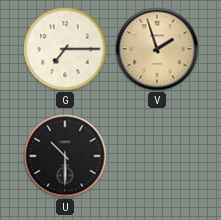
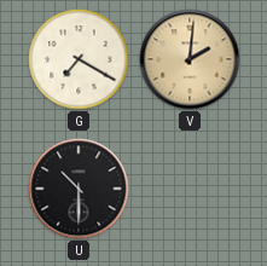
G: 7:15 -> 7:20
V: 1:57 -> 2:01
